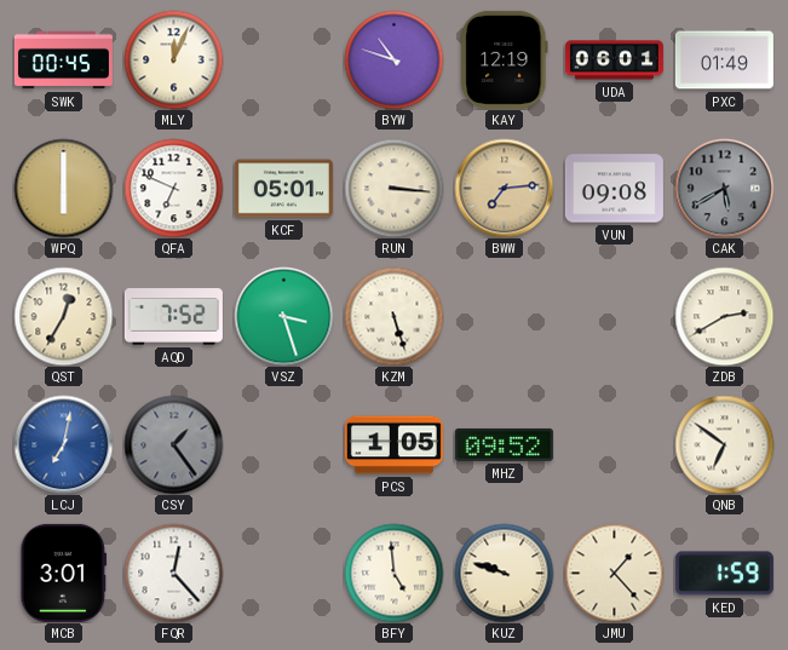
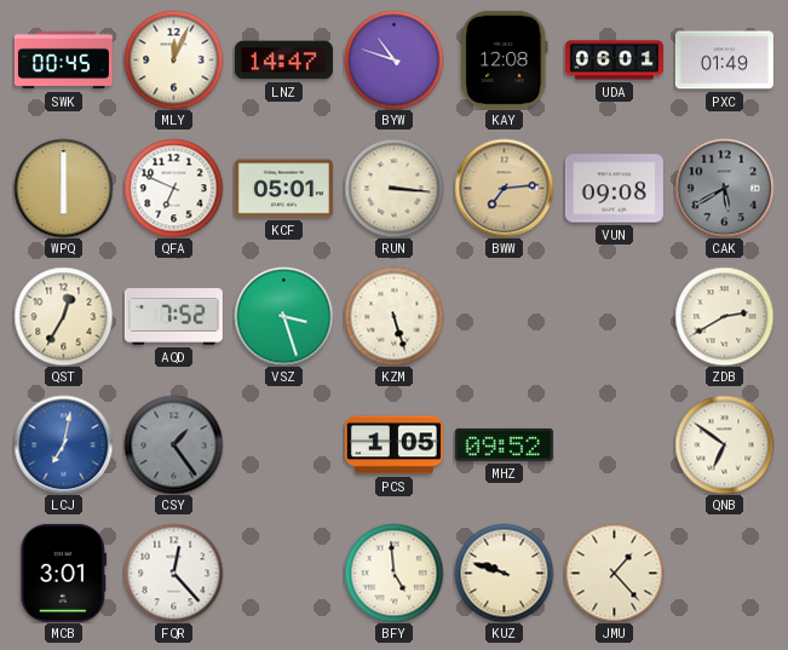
LNZ: none -> 14:47
KAY: 12:19 -> 12:08
KED: 1:59 -> none
